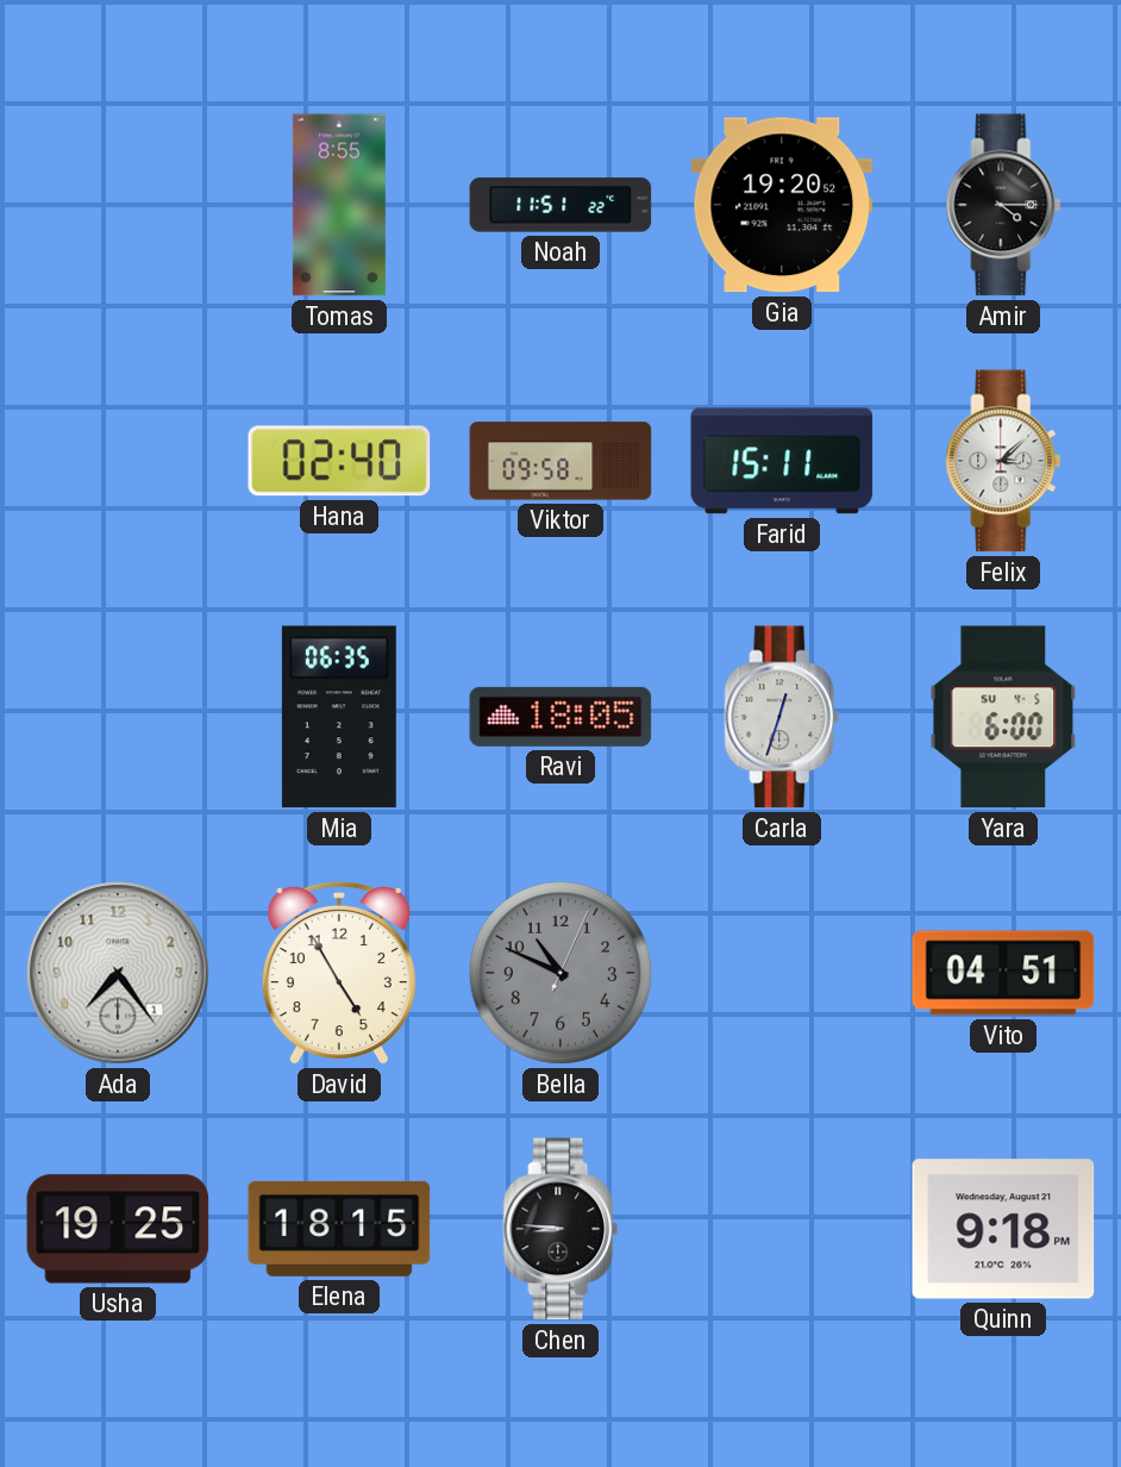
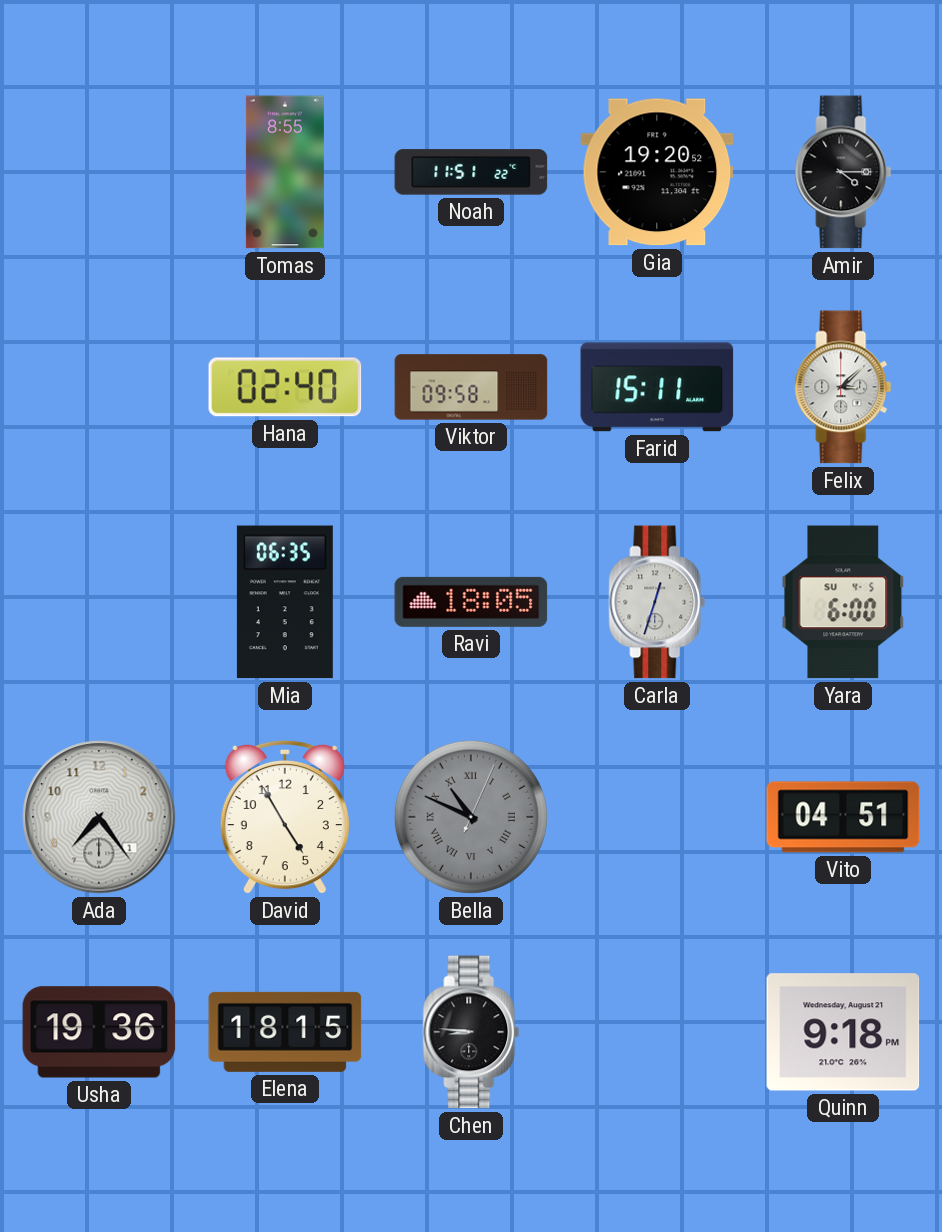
Bella numerals: Arabic -> Roman
Usha: 19:25 -> 19:36
